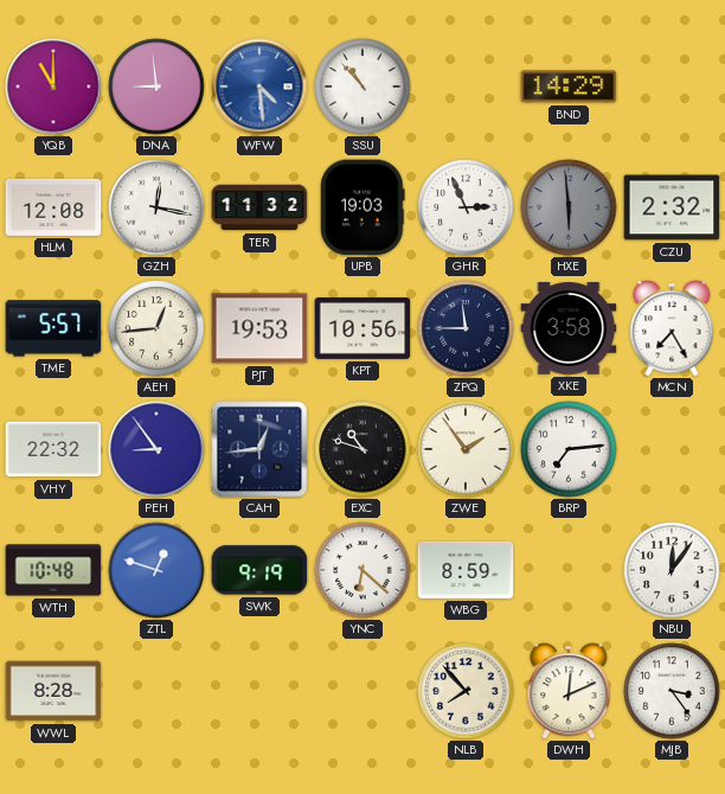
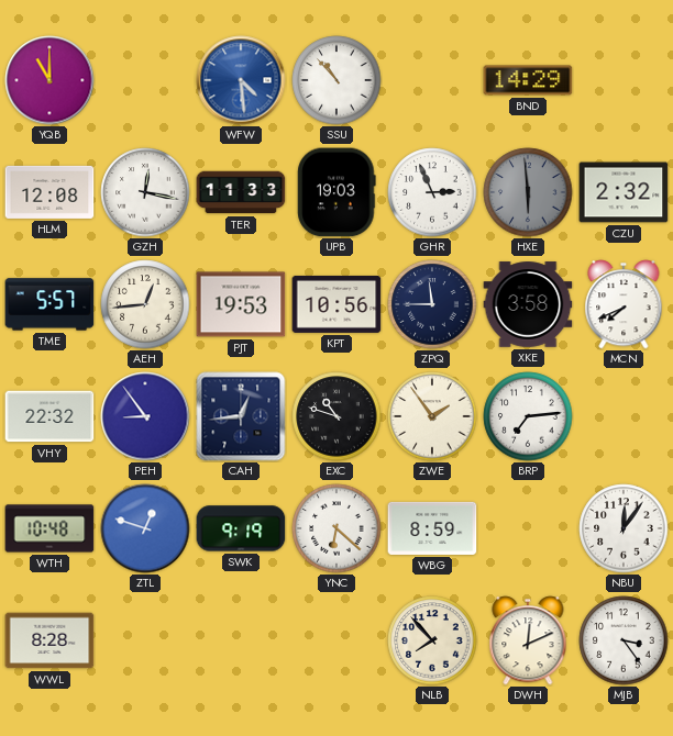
DNA: 8:59 -> none
TER: 11:32 -> 11:33
MCN: 7:25 -> 7:41
